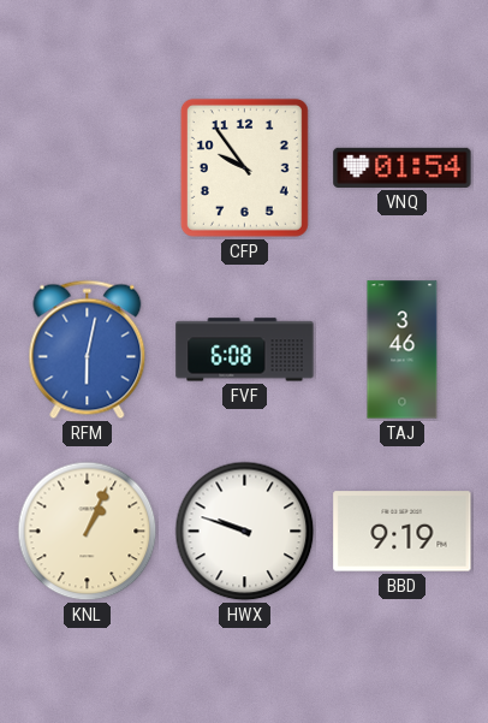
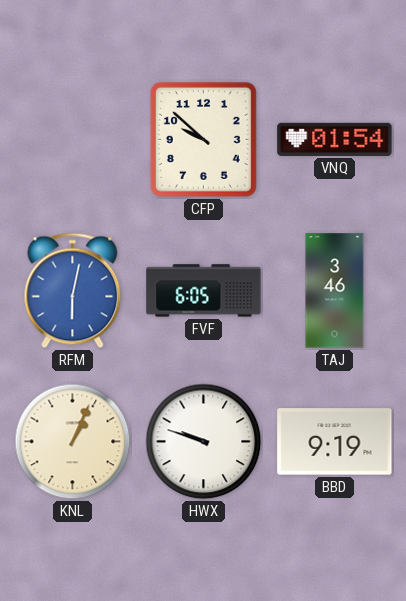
CFP: 9:54 -> 9:52
FVF: 6:08 -> 6:05
